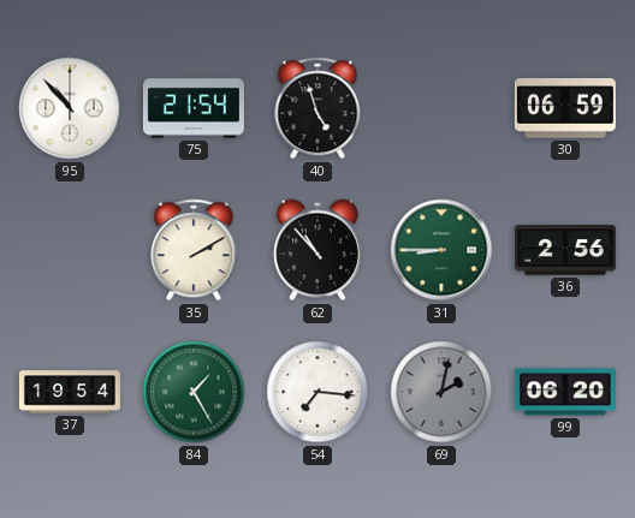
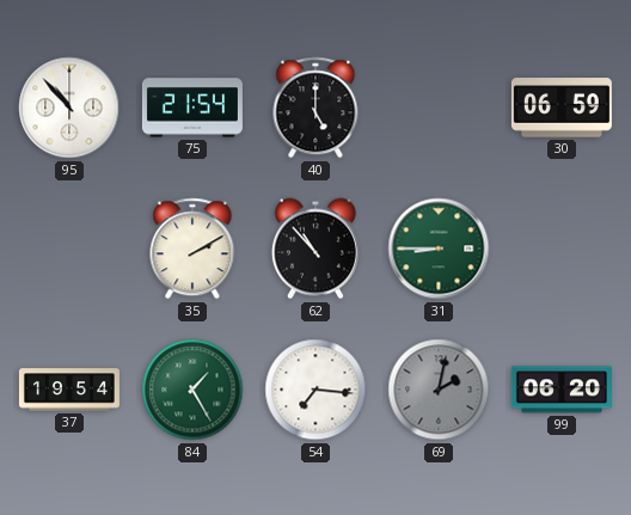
40: 4:57 -> 5:00
36: 2:56 -> none
